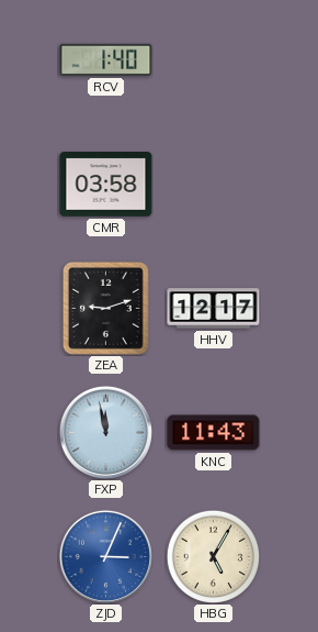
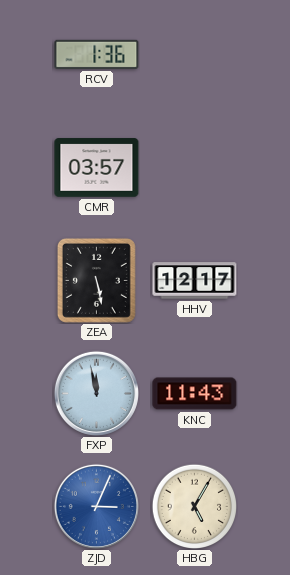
RCV: 1:40 -> 1:36
CMR: 03:58 -> 03:57
ZEA: 9:12 -> 5:28
